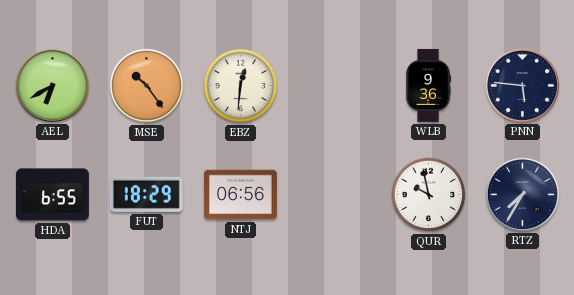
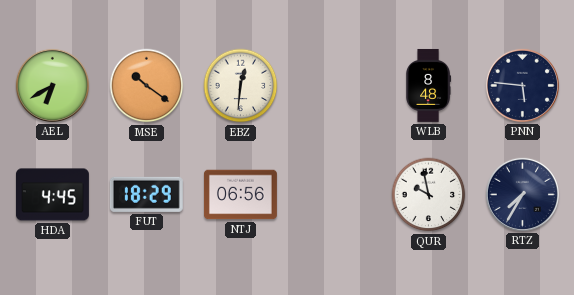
MSE: 10:24 -> 10:21
WLB: 9:36 -> 8:48
HDA: 6:55 -> 4:45
